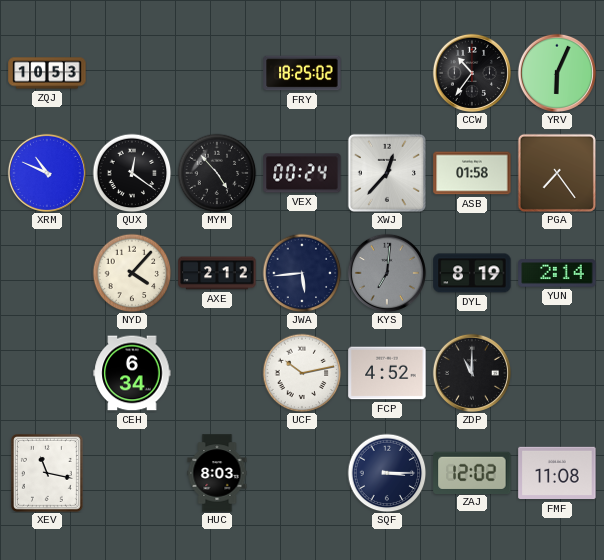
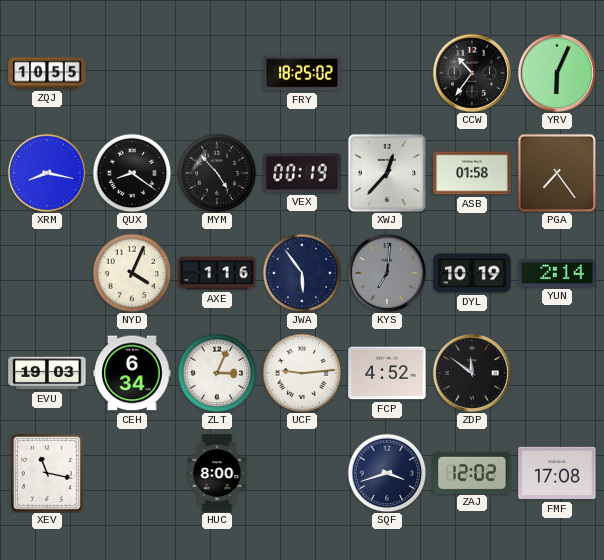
ZQJ: 10:53 -> 10:55
XRM: 10:49 -> 8:17
QUX: 12:21 -> 8:21
VEX: 00:24 -> 00:19
NYD: 4:07 -> 4:04
AXE: 2:12 -> 1:16
JWA: 5:44 -> 5:54
DYL: 8:19 -> 10:19
EVU: none -> 19:03
ZLT: none -> 3:04
UCF: 10:13 -> 9:14
ZDP: 11:00 -> 11:51
HUC: 8:03 -> 8:00
SQF: 3:15 -> 3:42
FMF: 11:08 -> 17:08
